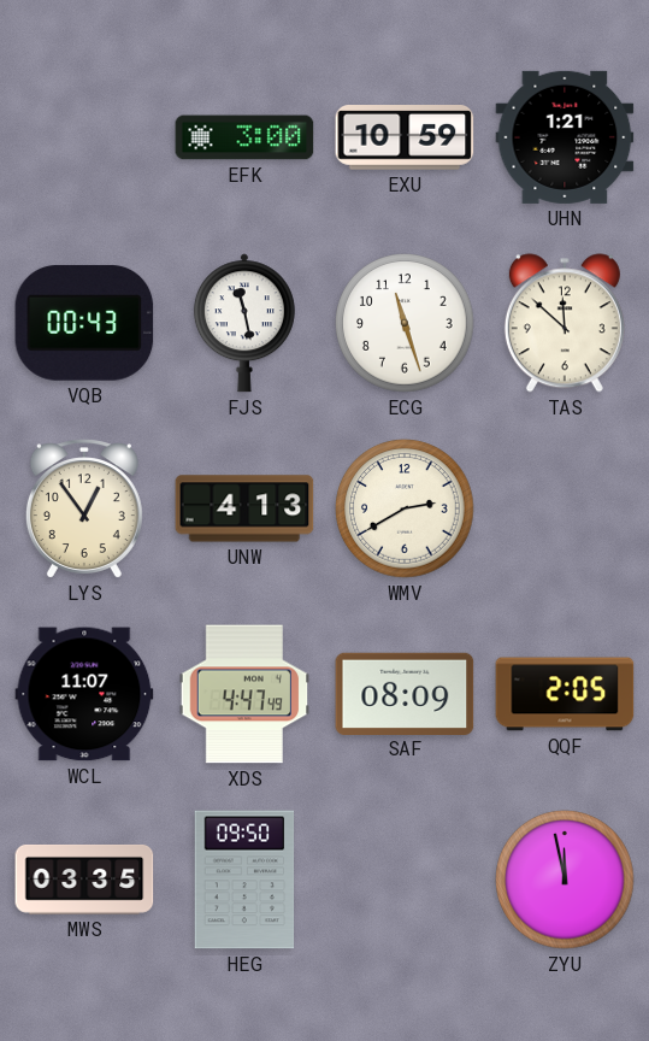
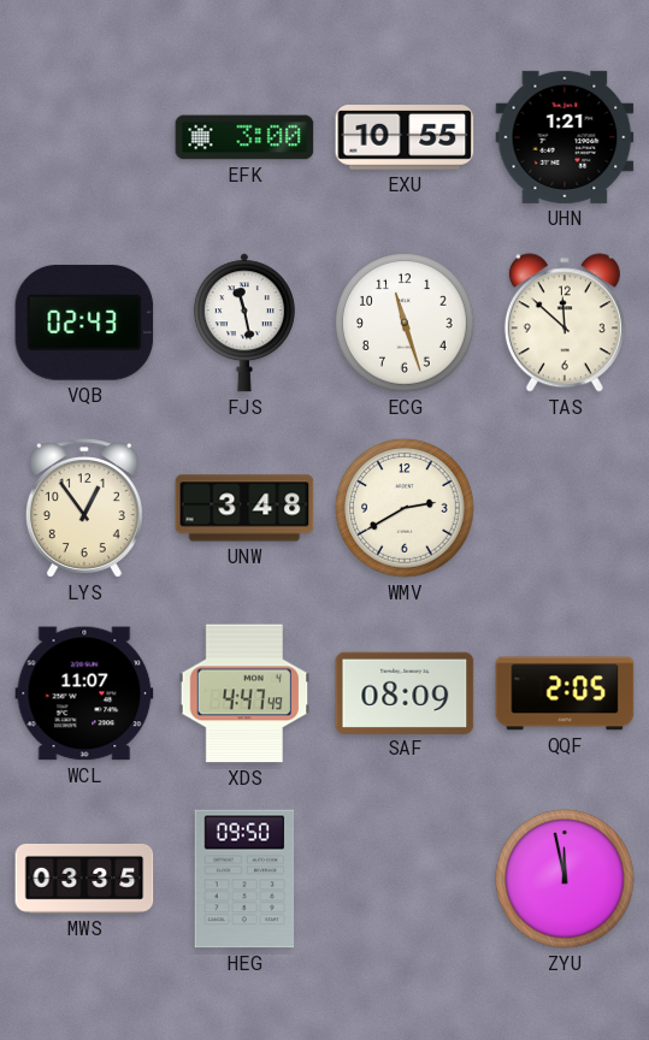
EXU: 10:59 -> 10:55
VQB: 00:43 -> 02:43
UNW: 4:13 -> 3:48
